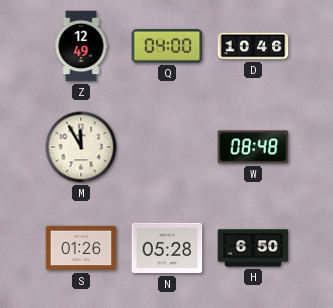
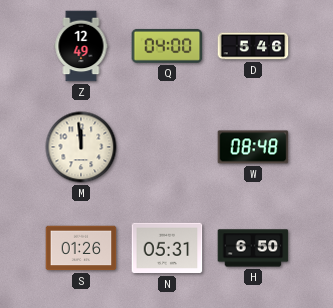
D: 10:46 -> 5:46
M: 11:55 -> 11:59
N: 05:28 -> 05:31
